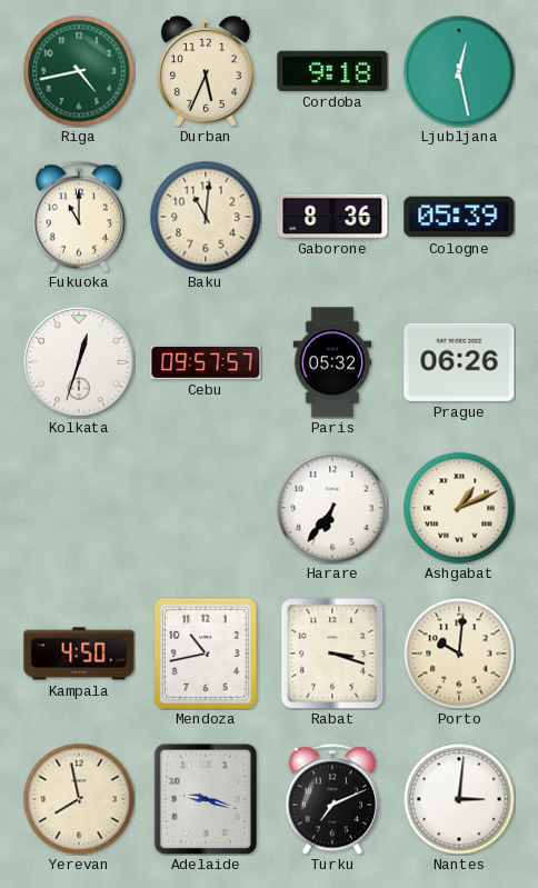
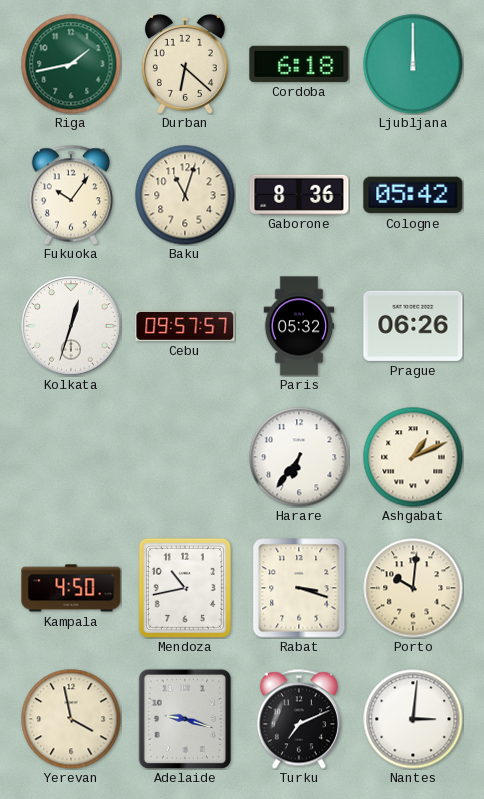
Riga: 4:43 -> 1:43
Durban: 5:34 -> 6:22
Cordoba: 9:18 -> 6:18
Ljubljana: 12:28 -> 12:00
Fukuoka: 11:00 -> 10:06
Baku: 11:01 -> 11:03
Cologne: 05:39 -> 05:42
Yerevan: 7:58 -> 3:58
